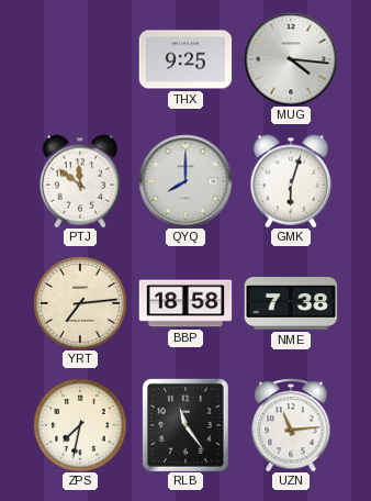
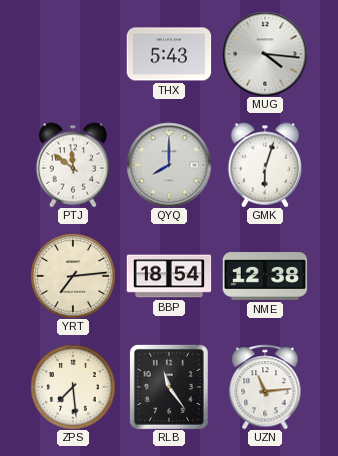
THX: 9:25 -> 5:43
BBP: 18:58 -> 18:54
NME: 7:38 -> 12:38
ZPS: 7:32 -> 7:29
